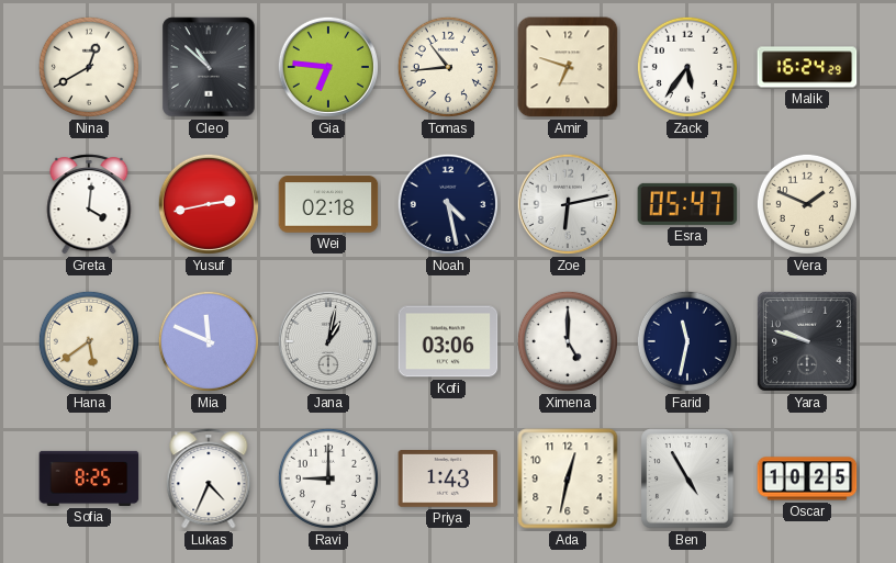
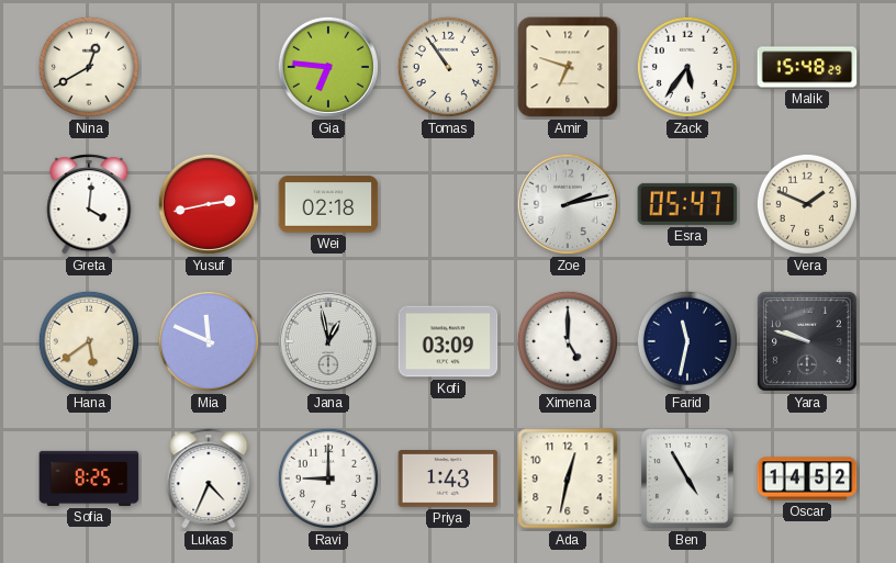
Cleo: 10:52 -> none
Tomas: 10:44 -> 10:54
Malik: 16:24 -> 15:48
Noah: 4:28 -> none
Zoe: 6:13 -> 2:13
Jana: 1:02 -> 12:58
Kofi: 03:06 -> 03:09
Oscar: 10:25 -> 14:52
